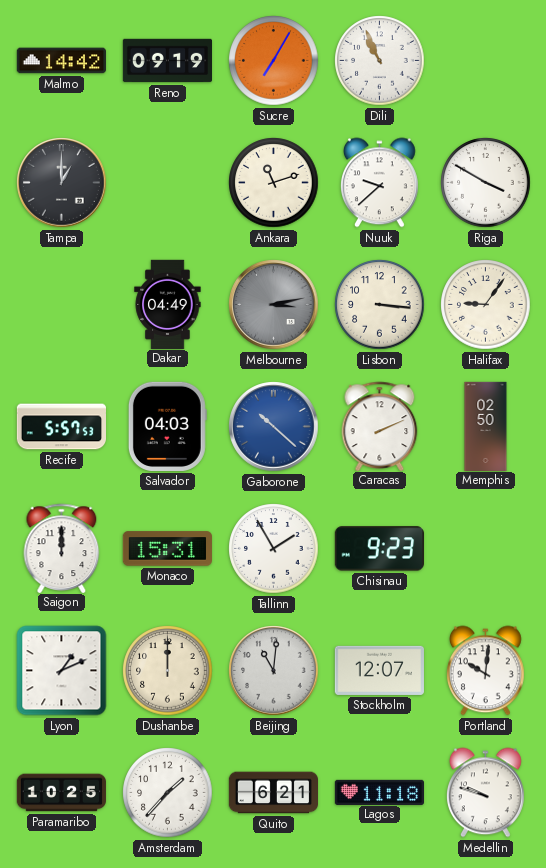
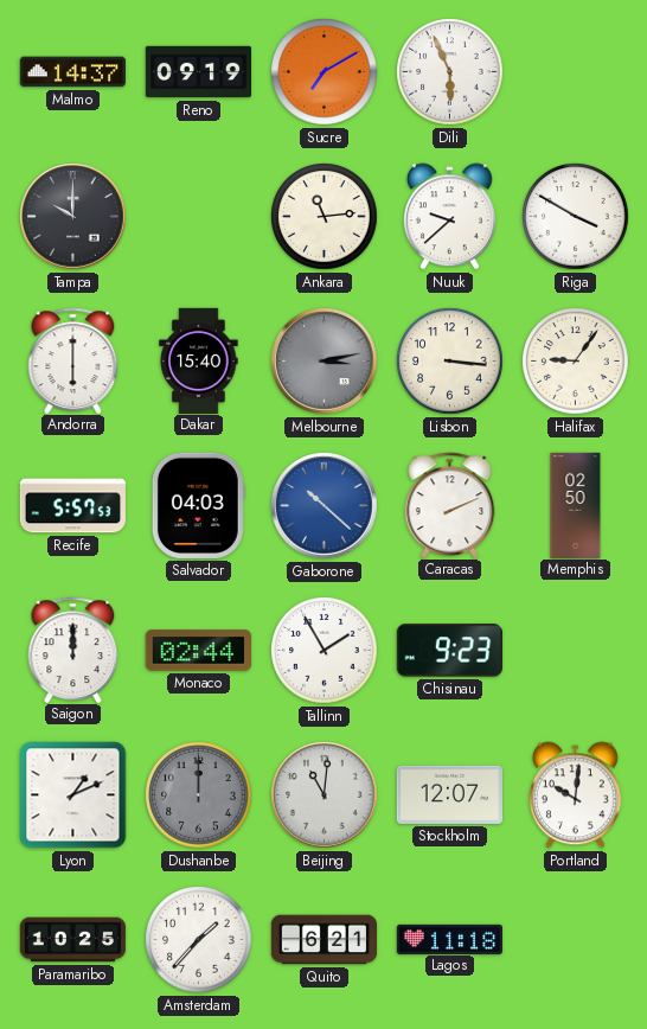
Malmo: 14:42 -> 14:37
Sucre: 7:05 -> 7:10
Dili: 10:56 -> 5:56
Tampa: 1:00 -> 10:00
Ankara: 11:12 -> 11:14
Andorra: none -> 6:00
Dakar: 04:49 -> 15:40
Monaco: 15:31 -> 02:44
Dushanbe dial: cream -> grey
Medellin: 9:48 -> none
